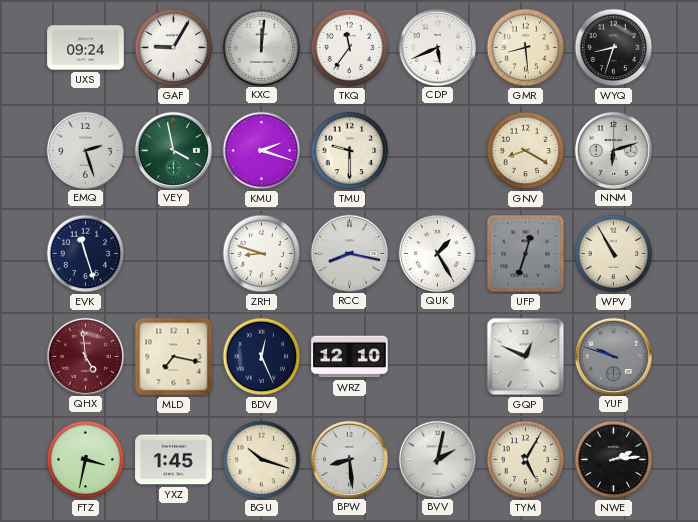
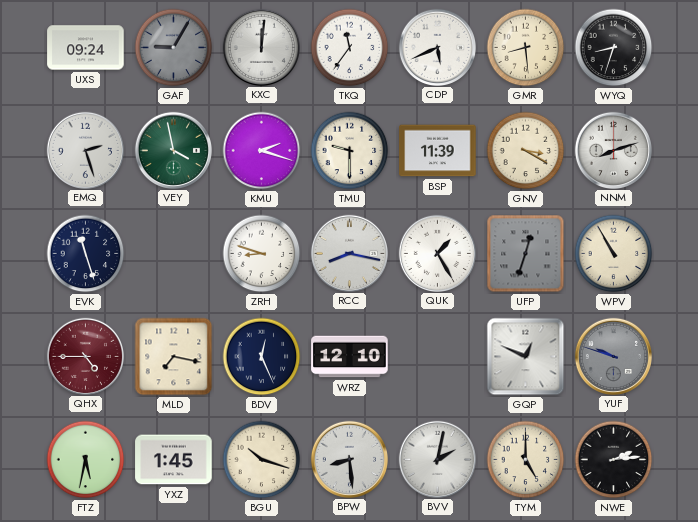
GAF dial: white -> grey
BSP: none -> 11:39
GNV: 8:20 -> 3:20
NNM: 6:12 -> 8:12
QHX: 4:59 -> 4:45
FTZ: 3:32 -> 5:32
TYM: 5:05 -> 5:00
